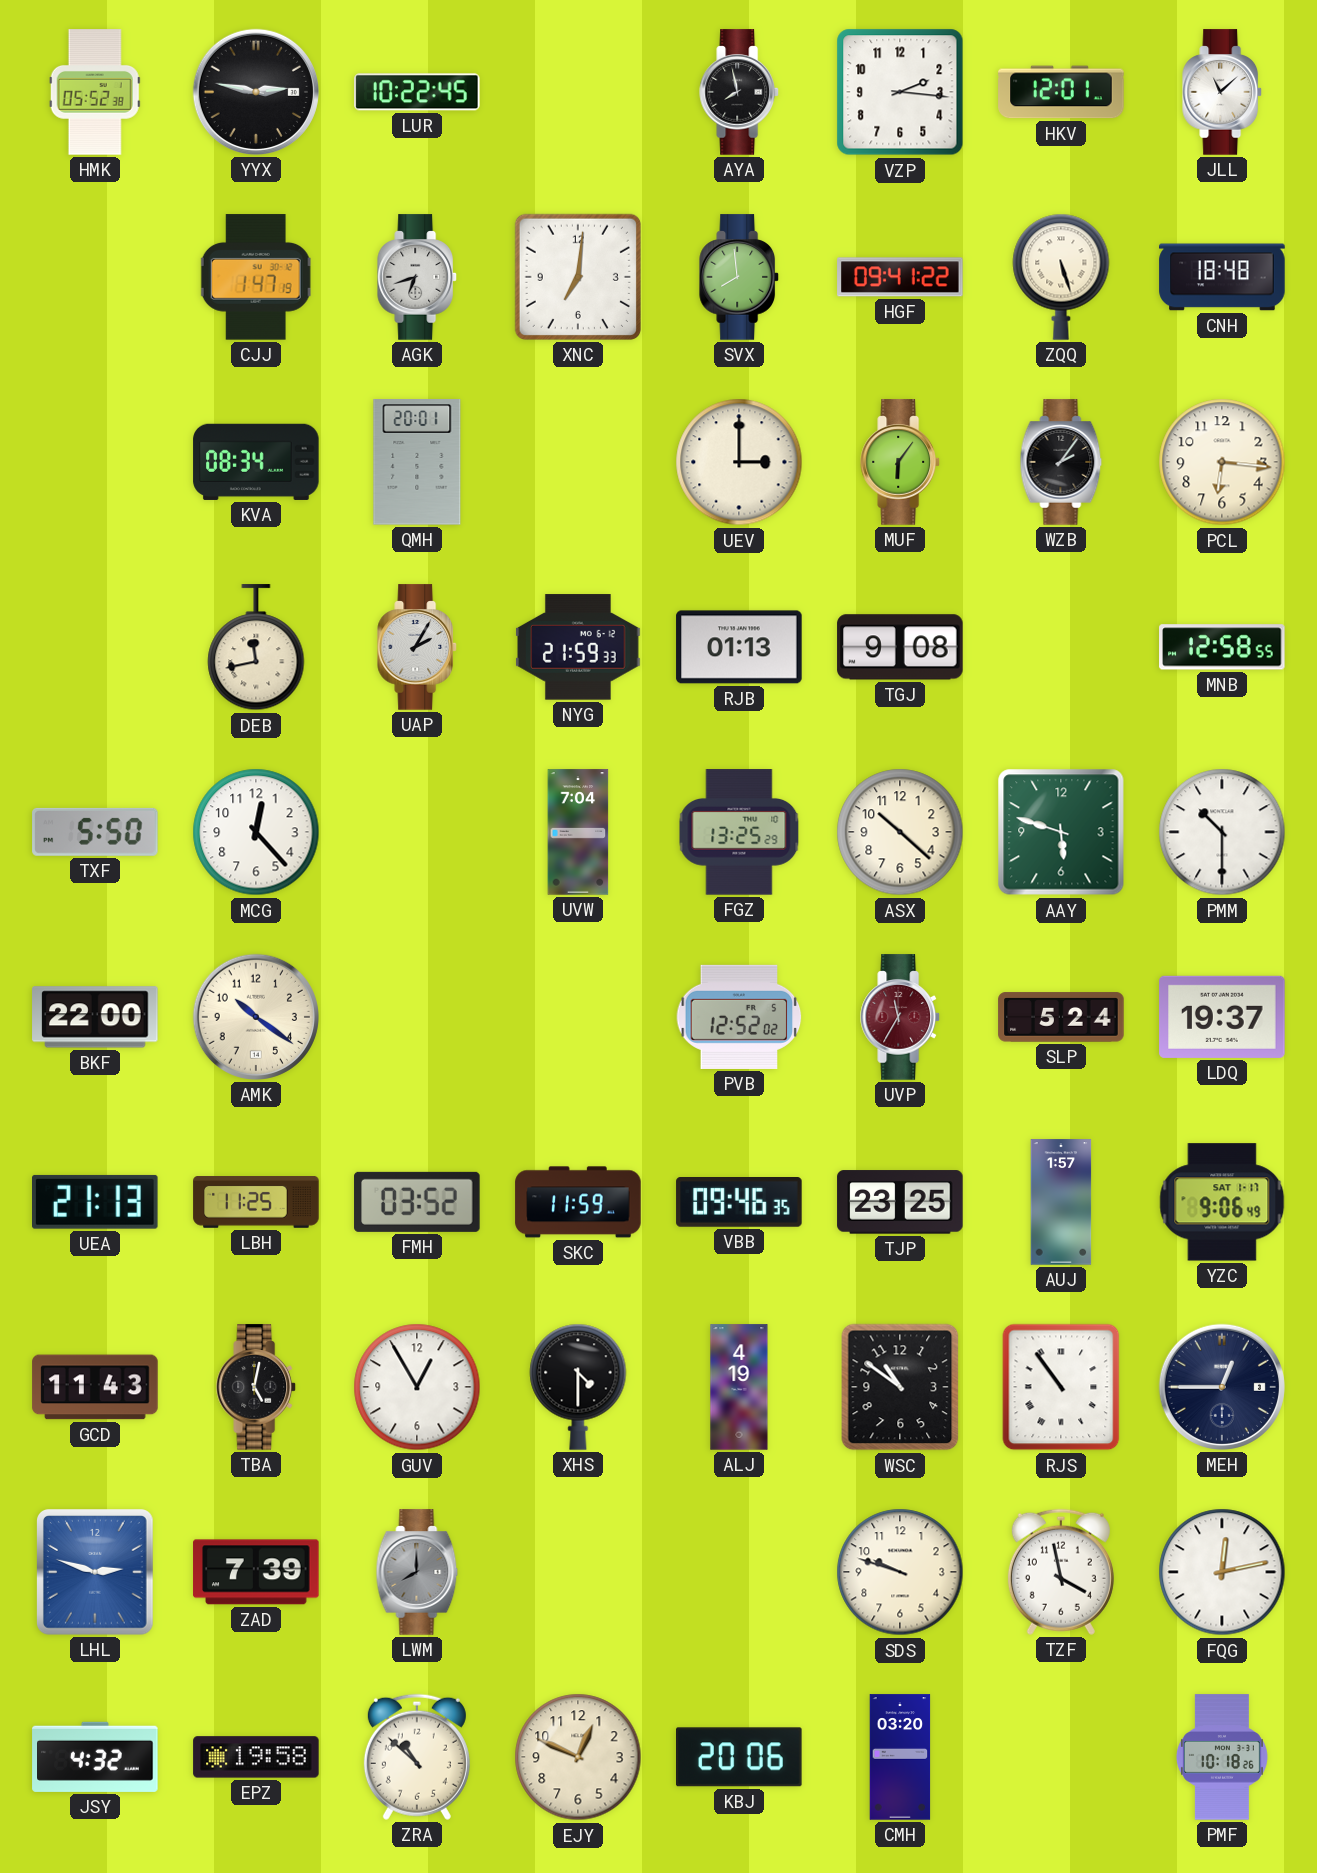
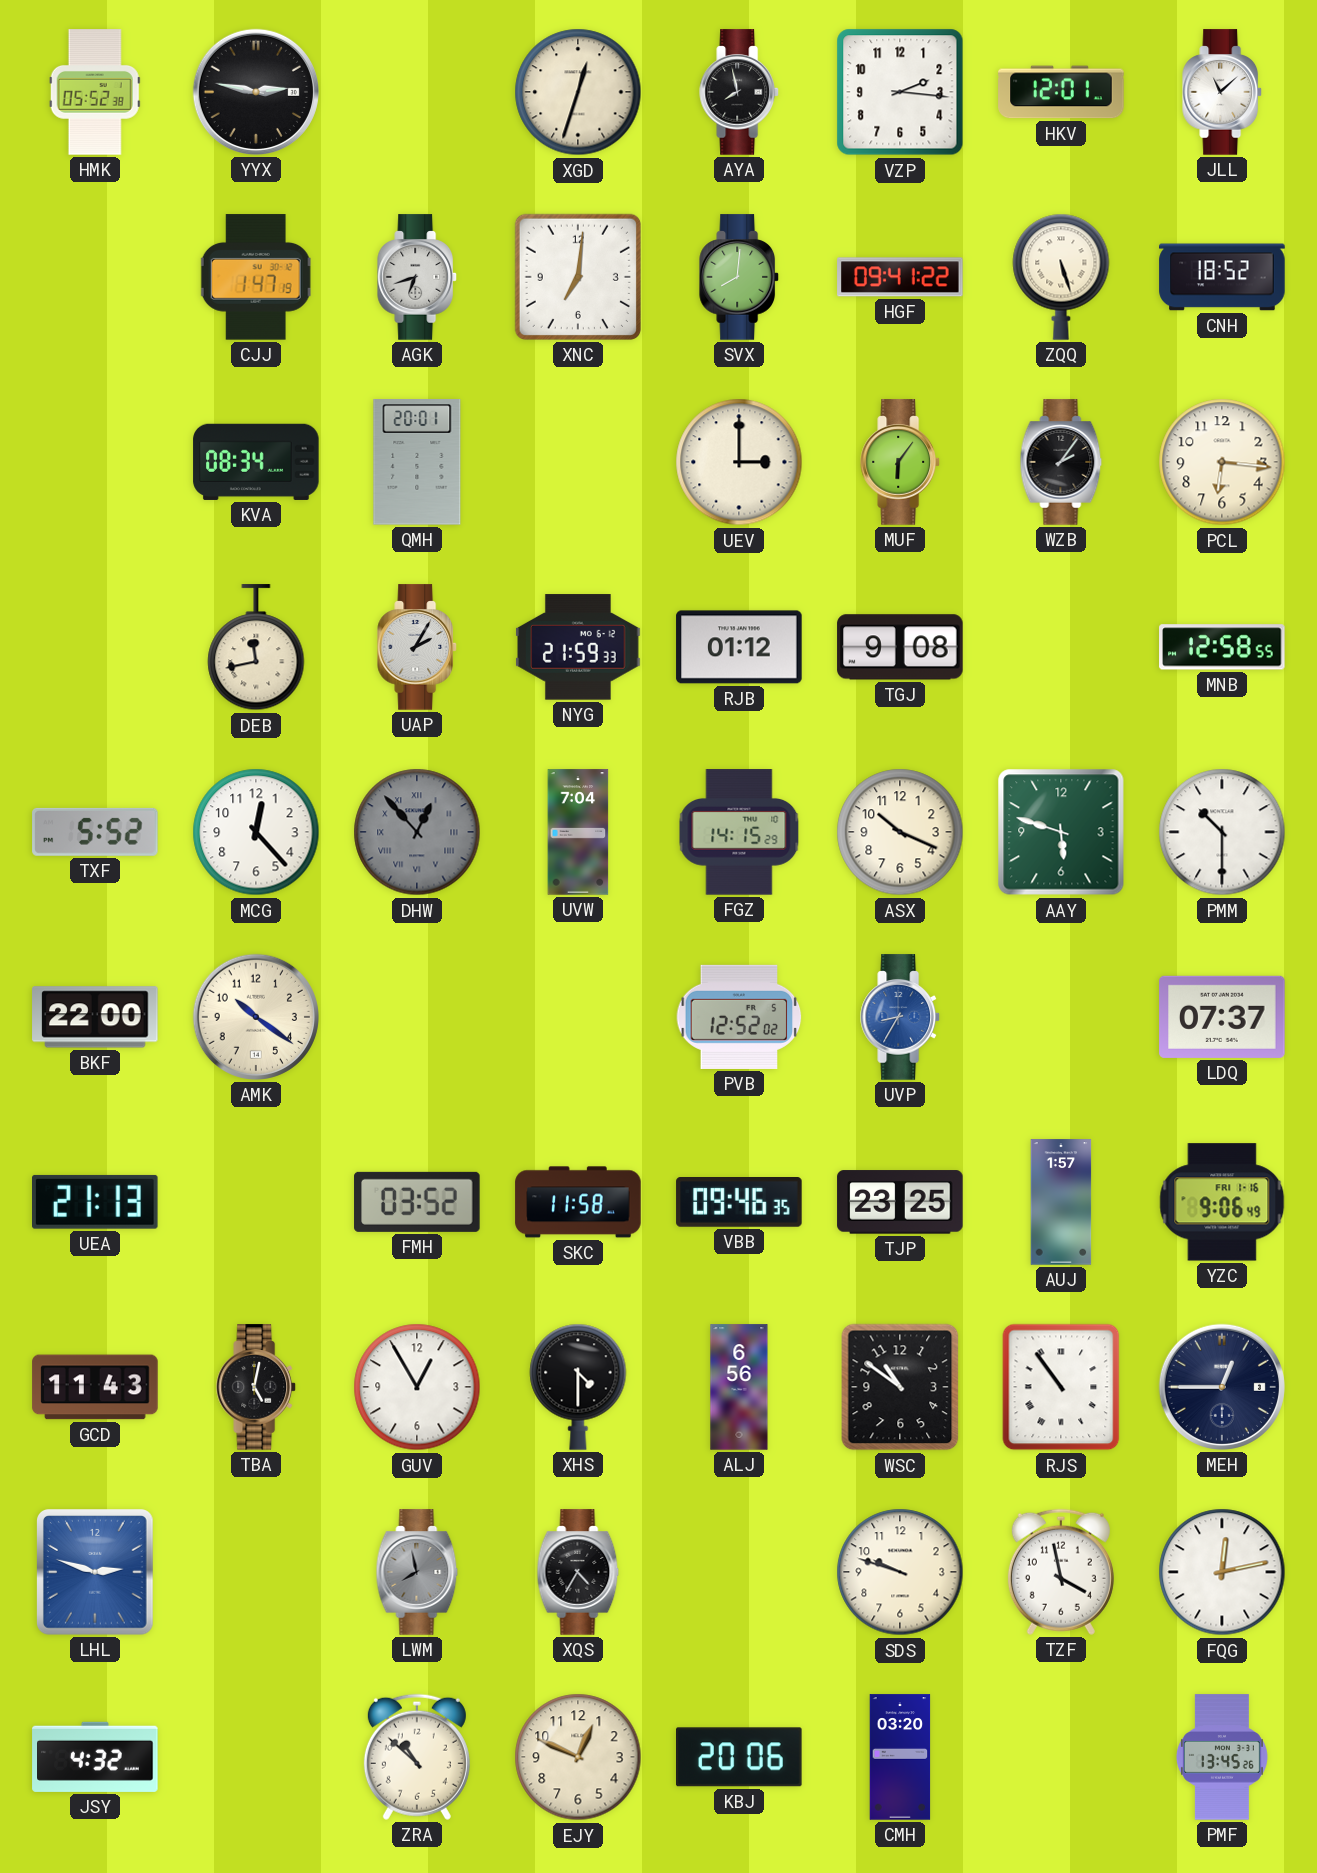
LUR: 10:22 -> none
XGD: none -> 12:33
SVX: 7:59 -> 8:01
CNH: 18:48 -> 18:52
RJB: 01:13 -> 01:12
TXF: 5:50 -> 5:52
DHW: none -> 12:53
FGZ: 13:25 -> 14:15
ASX: 10:22 -> 10:19
UVP: 11:35 -> 8:35
UVP dial: burgundy -> blue
SLP: 5:24 -> none
LDQ: 19:37 -> 07:37
LBH: 11:25 -> none
SKC: 11:59 -> 11:58
YZC date: SAT 1-17 -> FRI 1-16
ALJ: 4:19 -> 6:56
ZAD: 7:39 -> none
LWM: 8:00 -> 7:58
XQS: none -> 4:35
EPZ: 19:58 -> none
PMF: 10:18 -> 13:45
